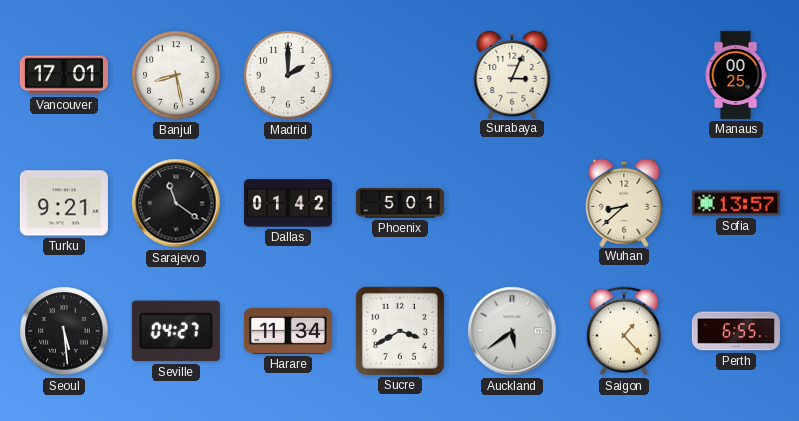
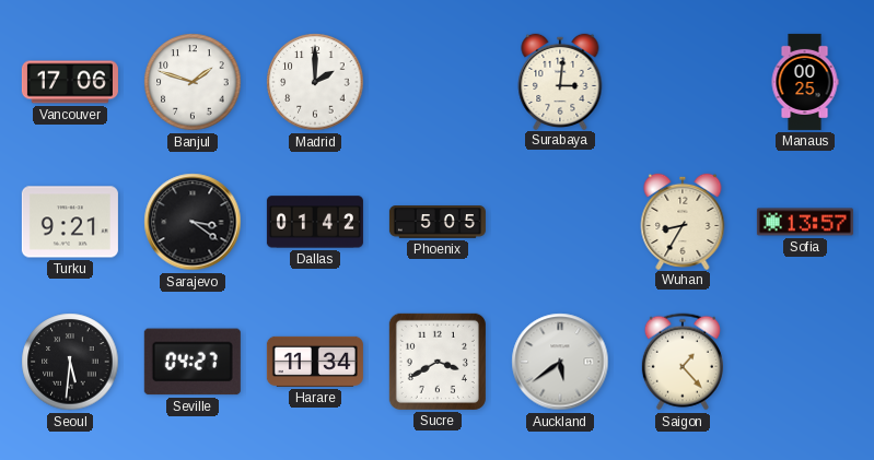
Vancouver: 17:01 -> 17:06
Banjul: 8:28 -> 1:48
Surabaya: 3:04 -> 3:01
Sarajevo: 11:21 -> 3:21
Phoenix: 5:01 -> 5:05
Wuhan: 8:38 -> 8:35
Seoul: 5:29 -> 5:31
Perth: 6:55 -> none
